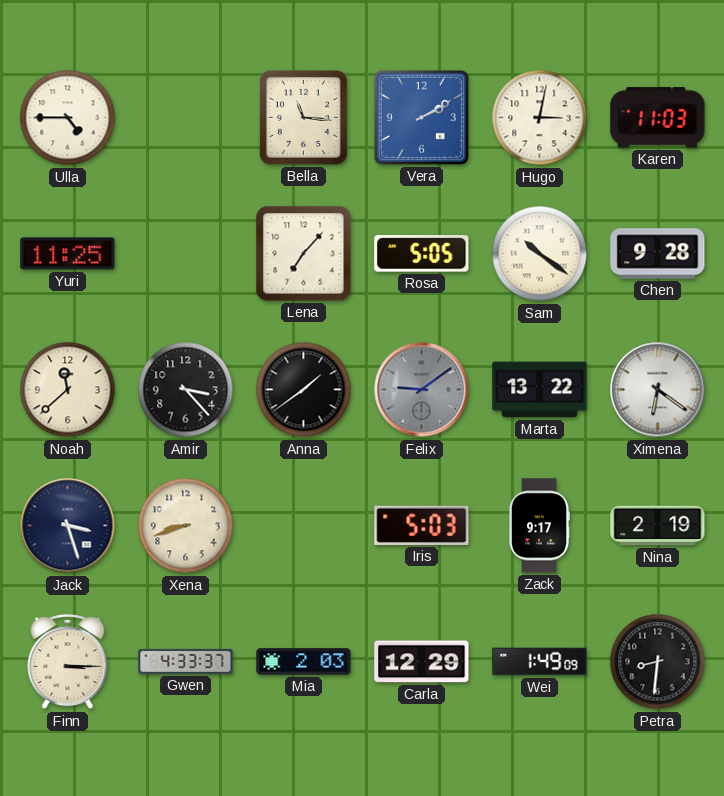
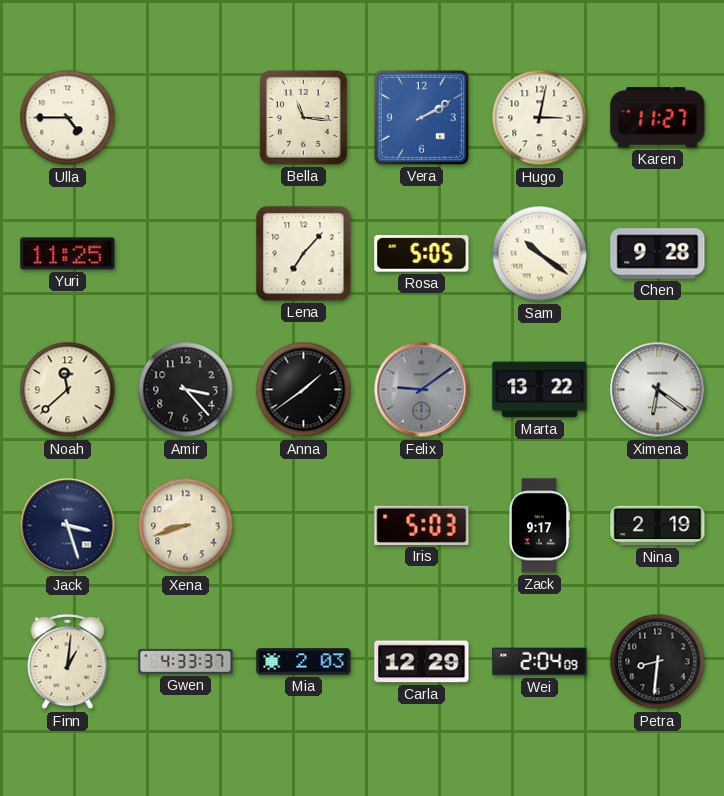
Karen: 11:03 -> 11:27
Finn: 3:15 -> 1:01
Wei: 1:49 -> 2:04
